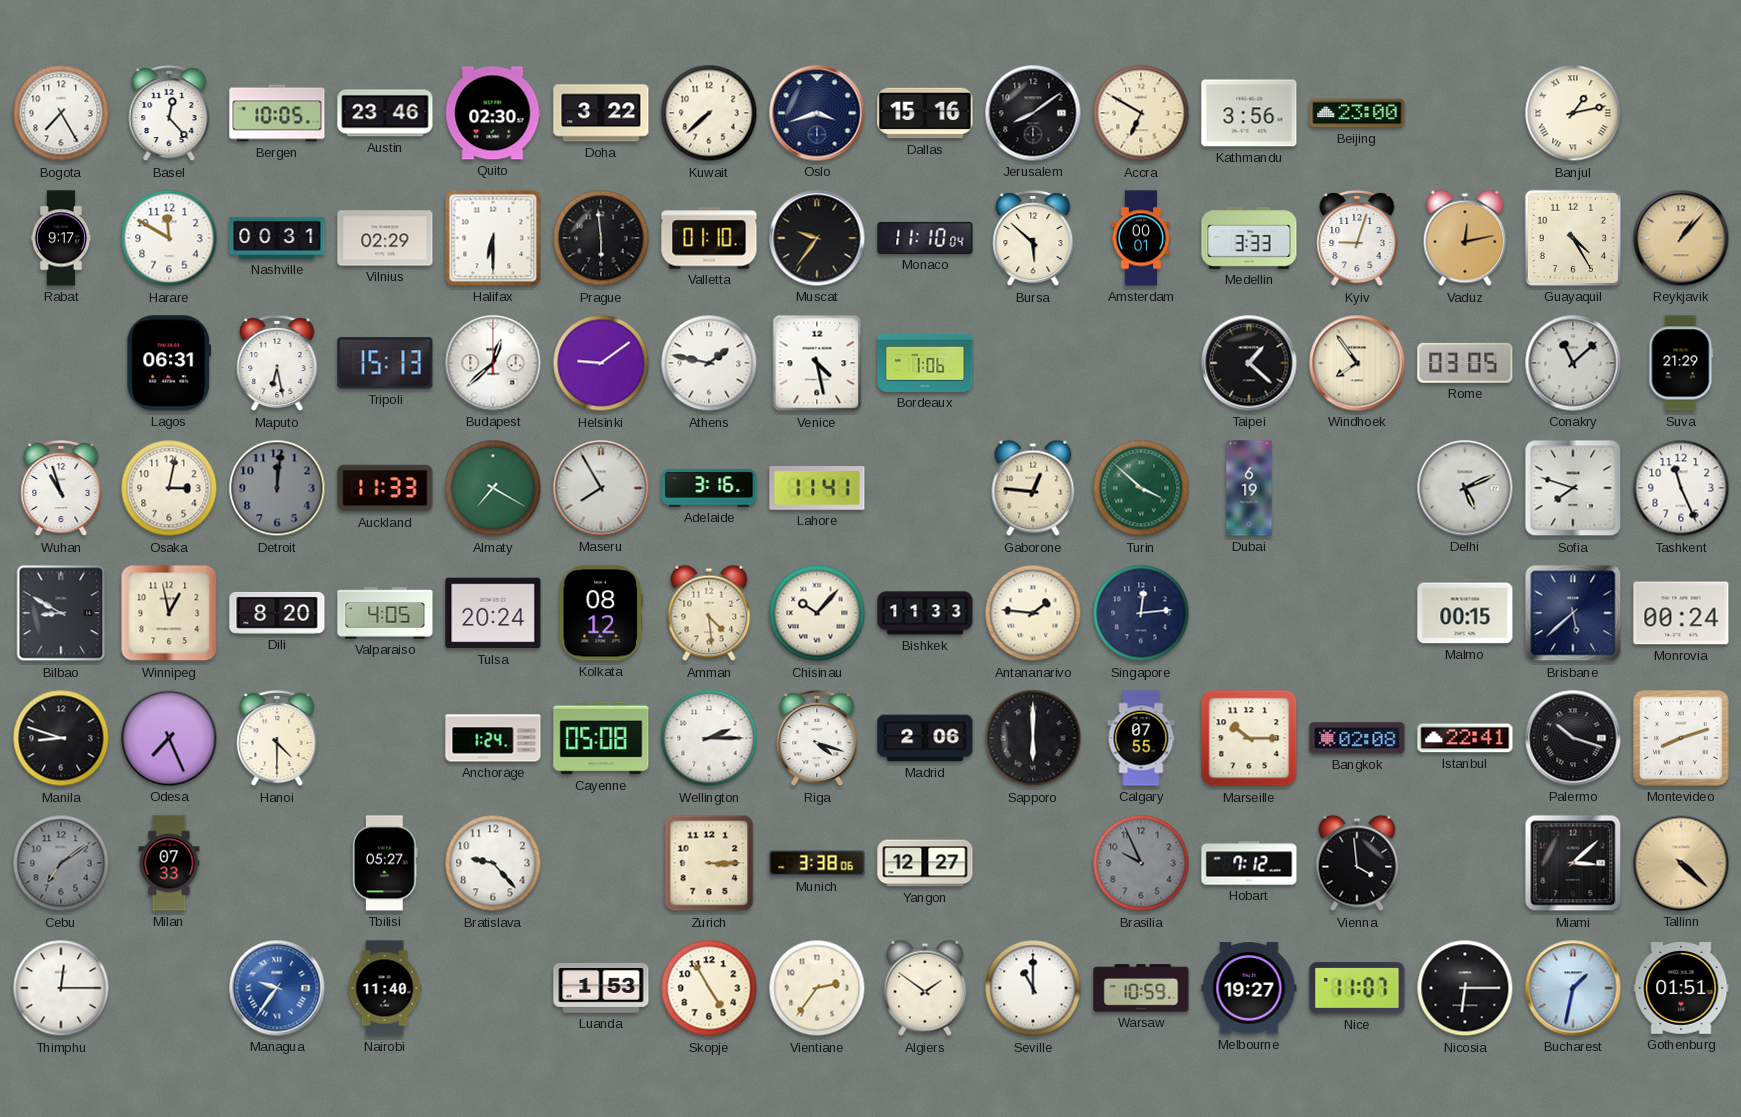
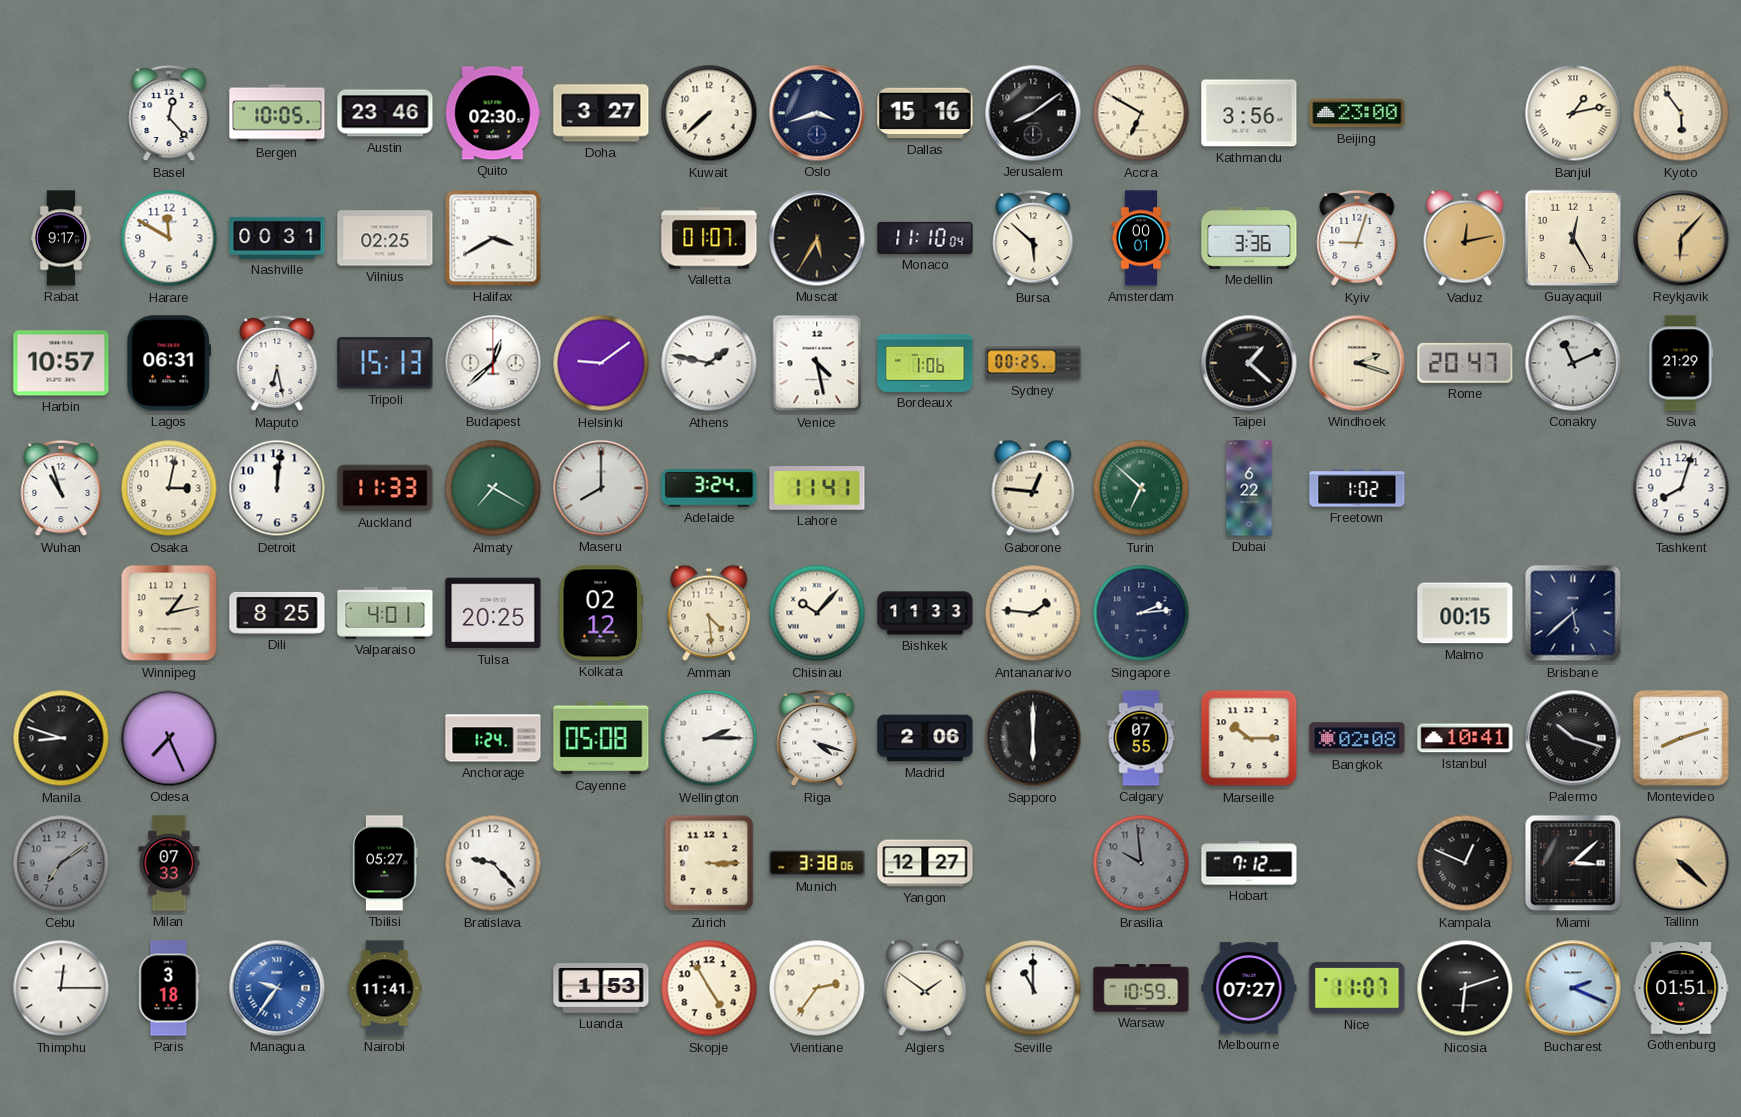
Bogota: 7:25 -> none
Doha: 3:22 -> 3:27
Kyoto: none -> 5:54
Vilnius: 02:29 -> 02:25
Halifax: 6:30 -> 3:40
Prague: 5:59 -> none
Valletta: 01:10 -> 01:07
Muscat: 9:36 -> 5:35
Medellin: 3:33 -> 3:36
Guayaquil: 4:25 -> 12:25
Reykjavik: 1:07 -> 6:07
Harbin: none -> 10:57
Sydney: none -> 00:25
Windhoek: 7:54 -> 2:18
Rome: 03:05 -> 20:47
Conakry: 11:08 -> 11:11
Detroit dial: grey -> white
Maseru: 7:55 -> 8:00
Adelaide: 3:16 -> 3:24
Turin: 3:52 -> 6:52
Dubai: 6:19 -> 6:22
Freetown: none -> 1:02
Delhi: 5:11 -> none
Sofia: 7:48 -> none
Tashkent: 11:26 -> 8:03
Bilbao: 8:50 -> none
Winnipeg: 12:58 -> 1:13
Dili: 8:20 -> 8:25
Valparaiso: 4:05 -> 4:01
Tulsa: 20:24 -> 20:25
Kolkata: 08:12 -> 02:12
Singapore: 12:14 -> 2:14
Monrovia: 00:24 -> none
Hanoi: 4:30 -> none
Istanbul: 22:41 -> 10:41
Brasilia: 9:56 -> 9:59
Vienna: 3:59 -> none
Kampala: none -> 12:49
Paris: none -> 3:18
Nairobi: 11:40 -> 11:41
Melbourne: 19:27 -> 07:27
Nicosia: 6:15 -> 6:12
Bucharest: 1:32 -> 2:19
